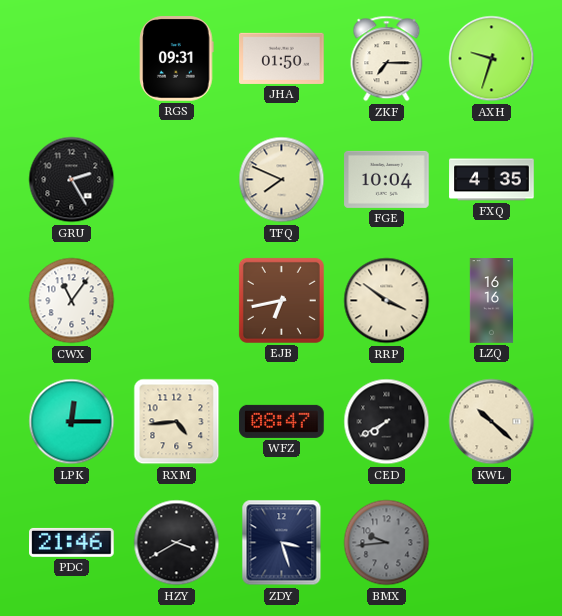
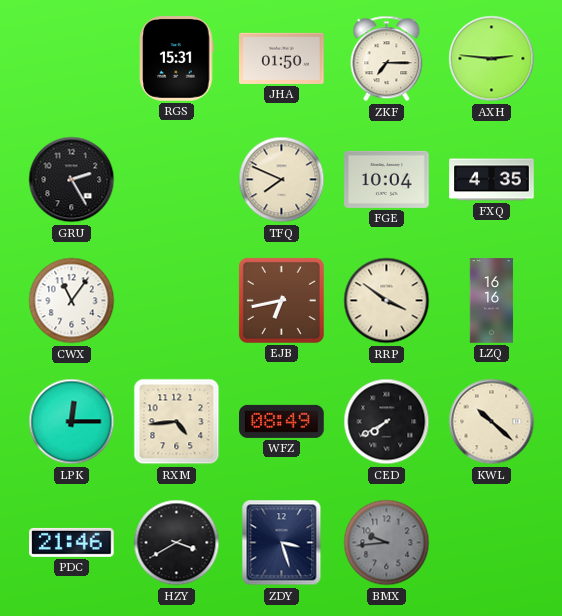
RGS: 09:31 -> 15:31
AXH: 9:33 -> 2:46
WFZ: 08:47 -> 08:49
